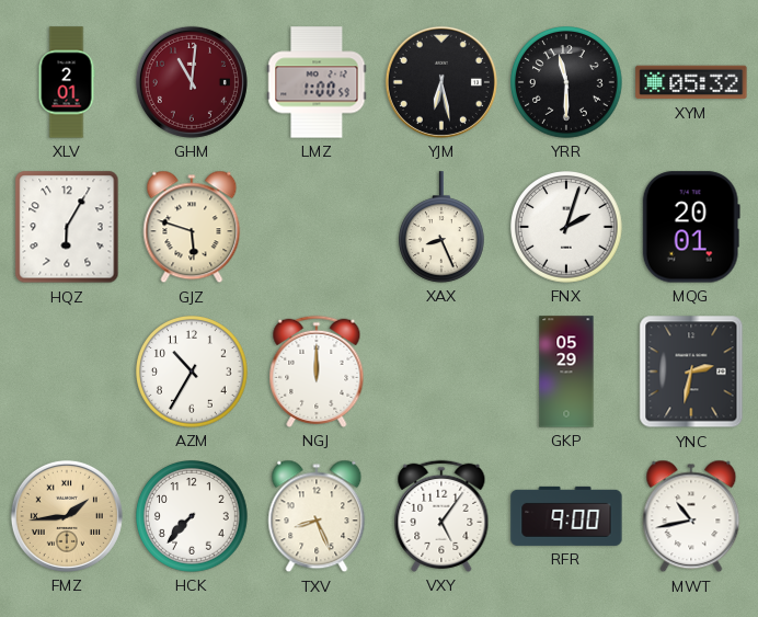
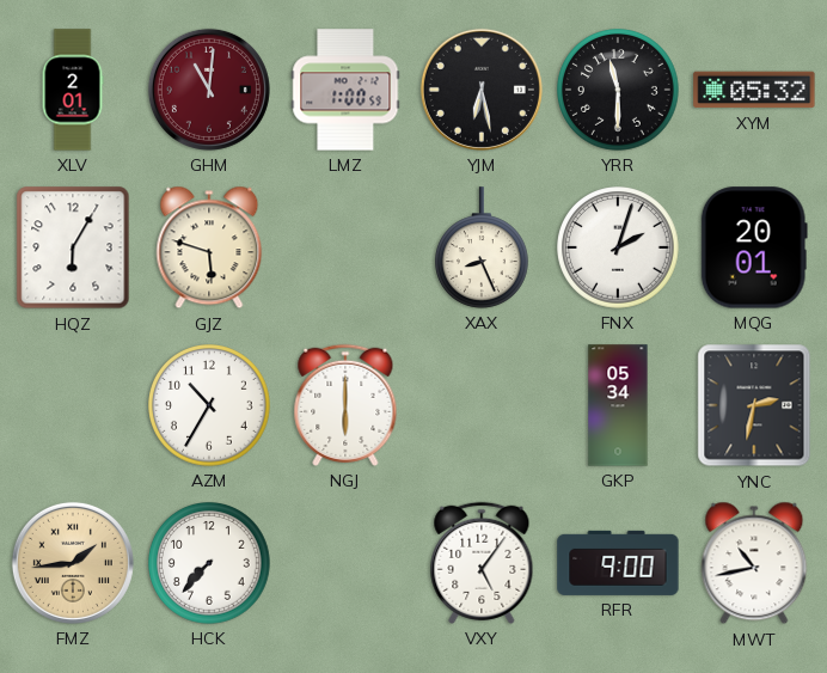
NGJ: 12:00 -> 6:00
GKP: 05:29 -> 05:34
TXV: 8:26 -> none
